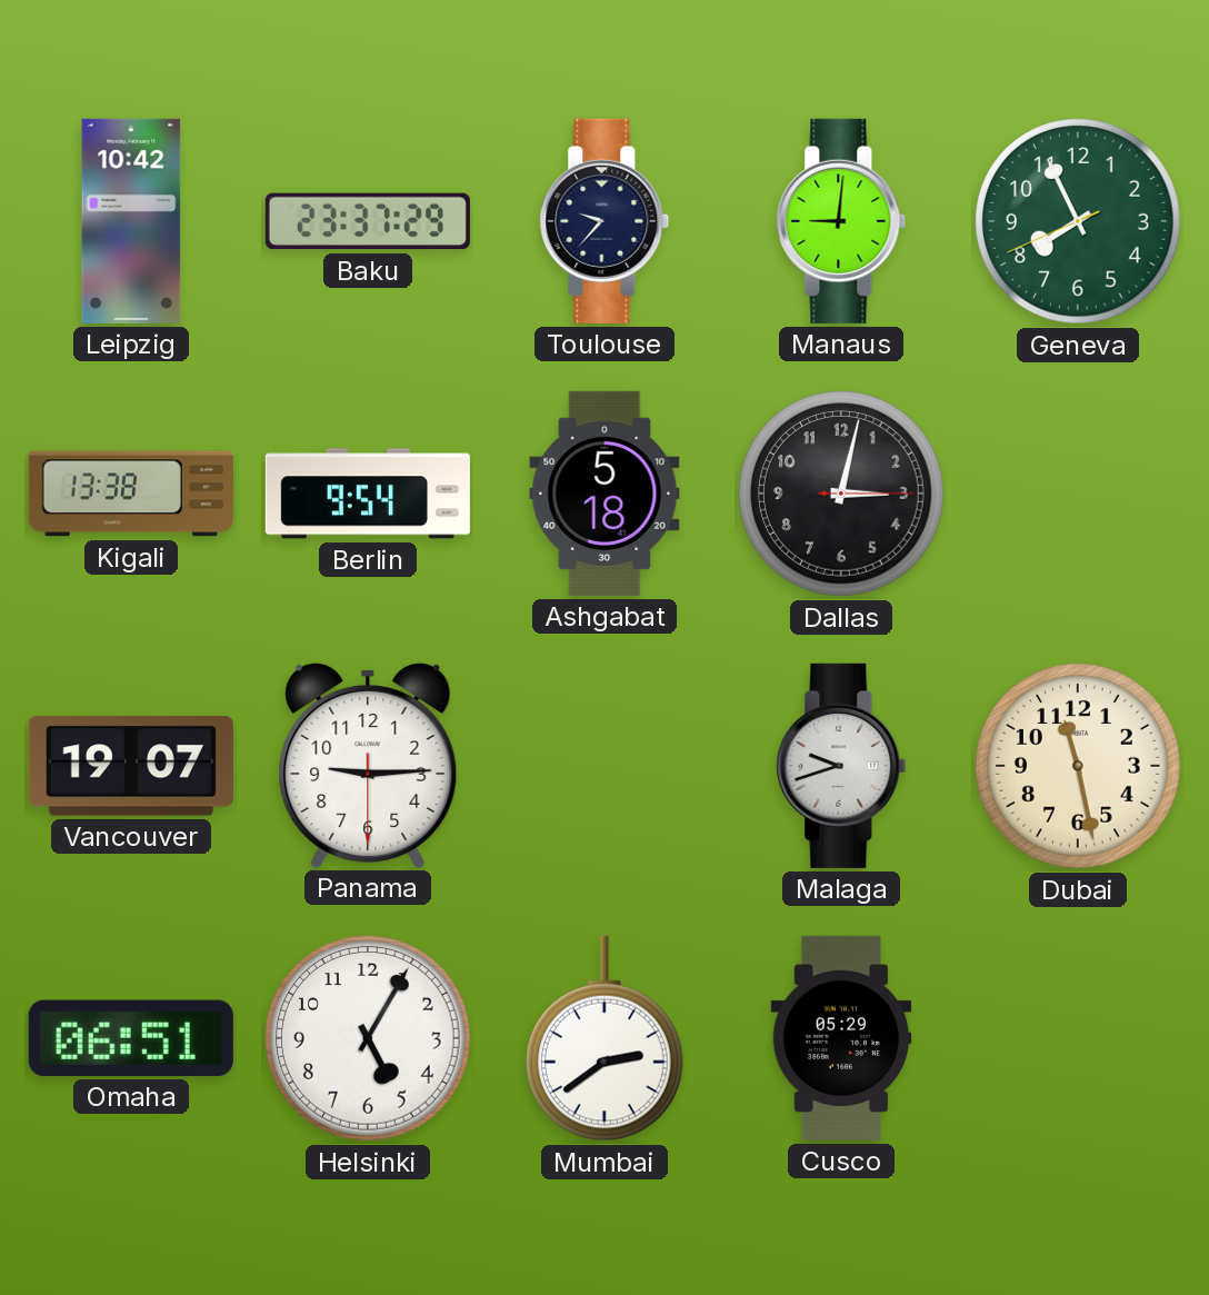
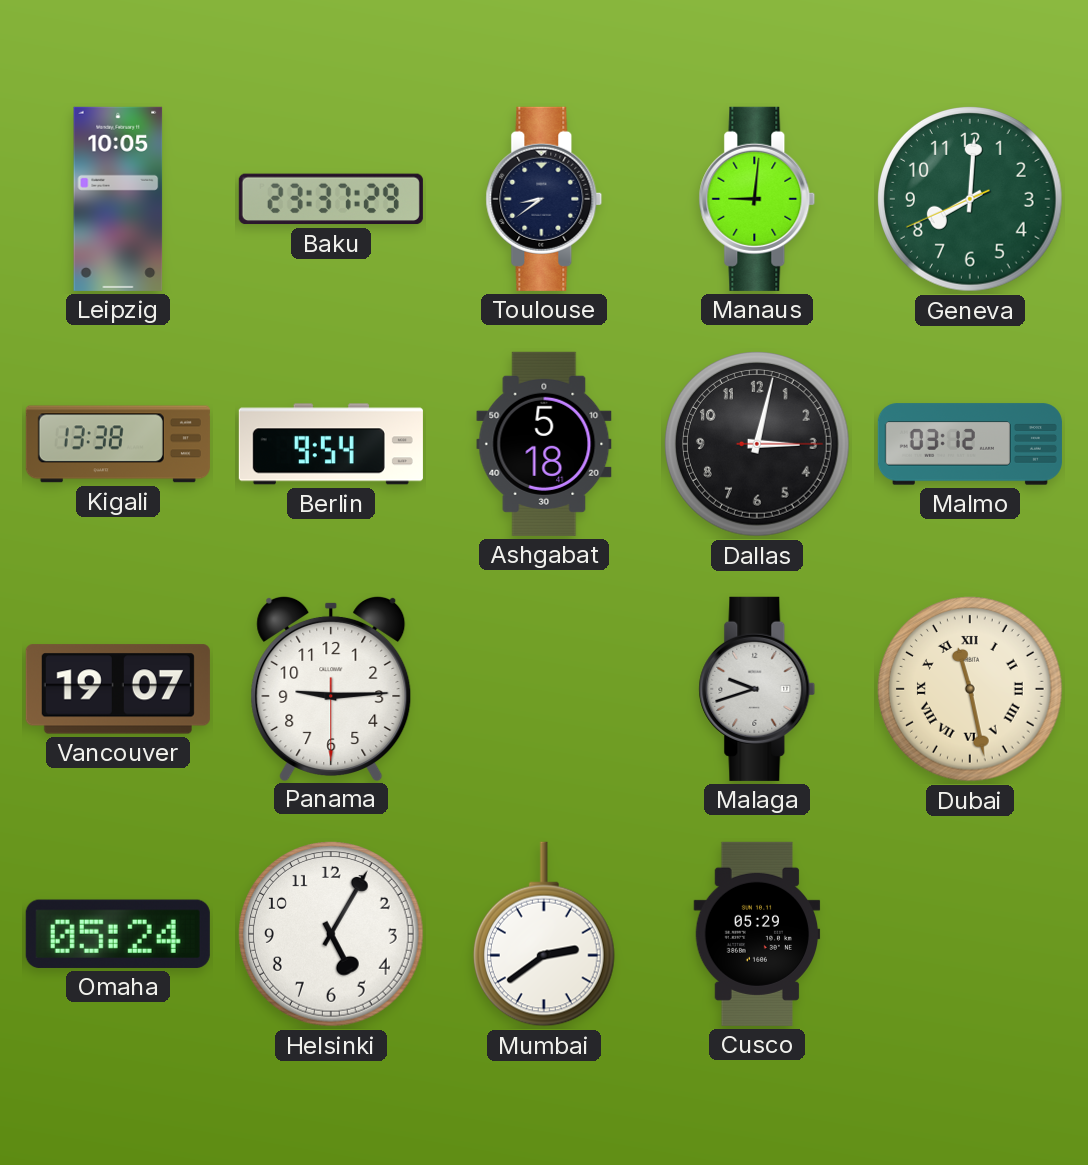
Leipzig: 10:42 -> 10:05
Toulouse: 9:37 -> 8:39
Geneva: 7:55 -> 8:00
Malmo: none -> 03:12
Dubai numerals: Arabic -> Roman
Omaha: 06:51 -> 05:24
